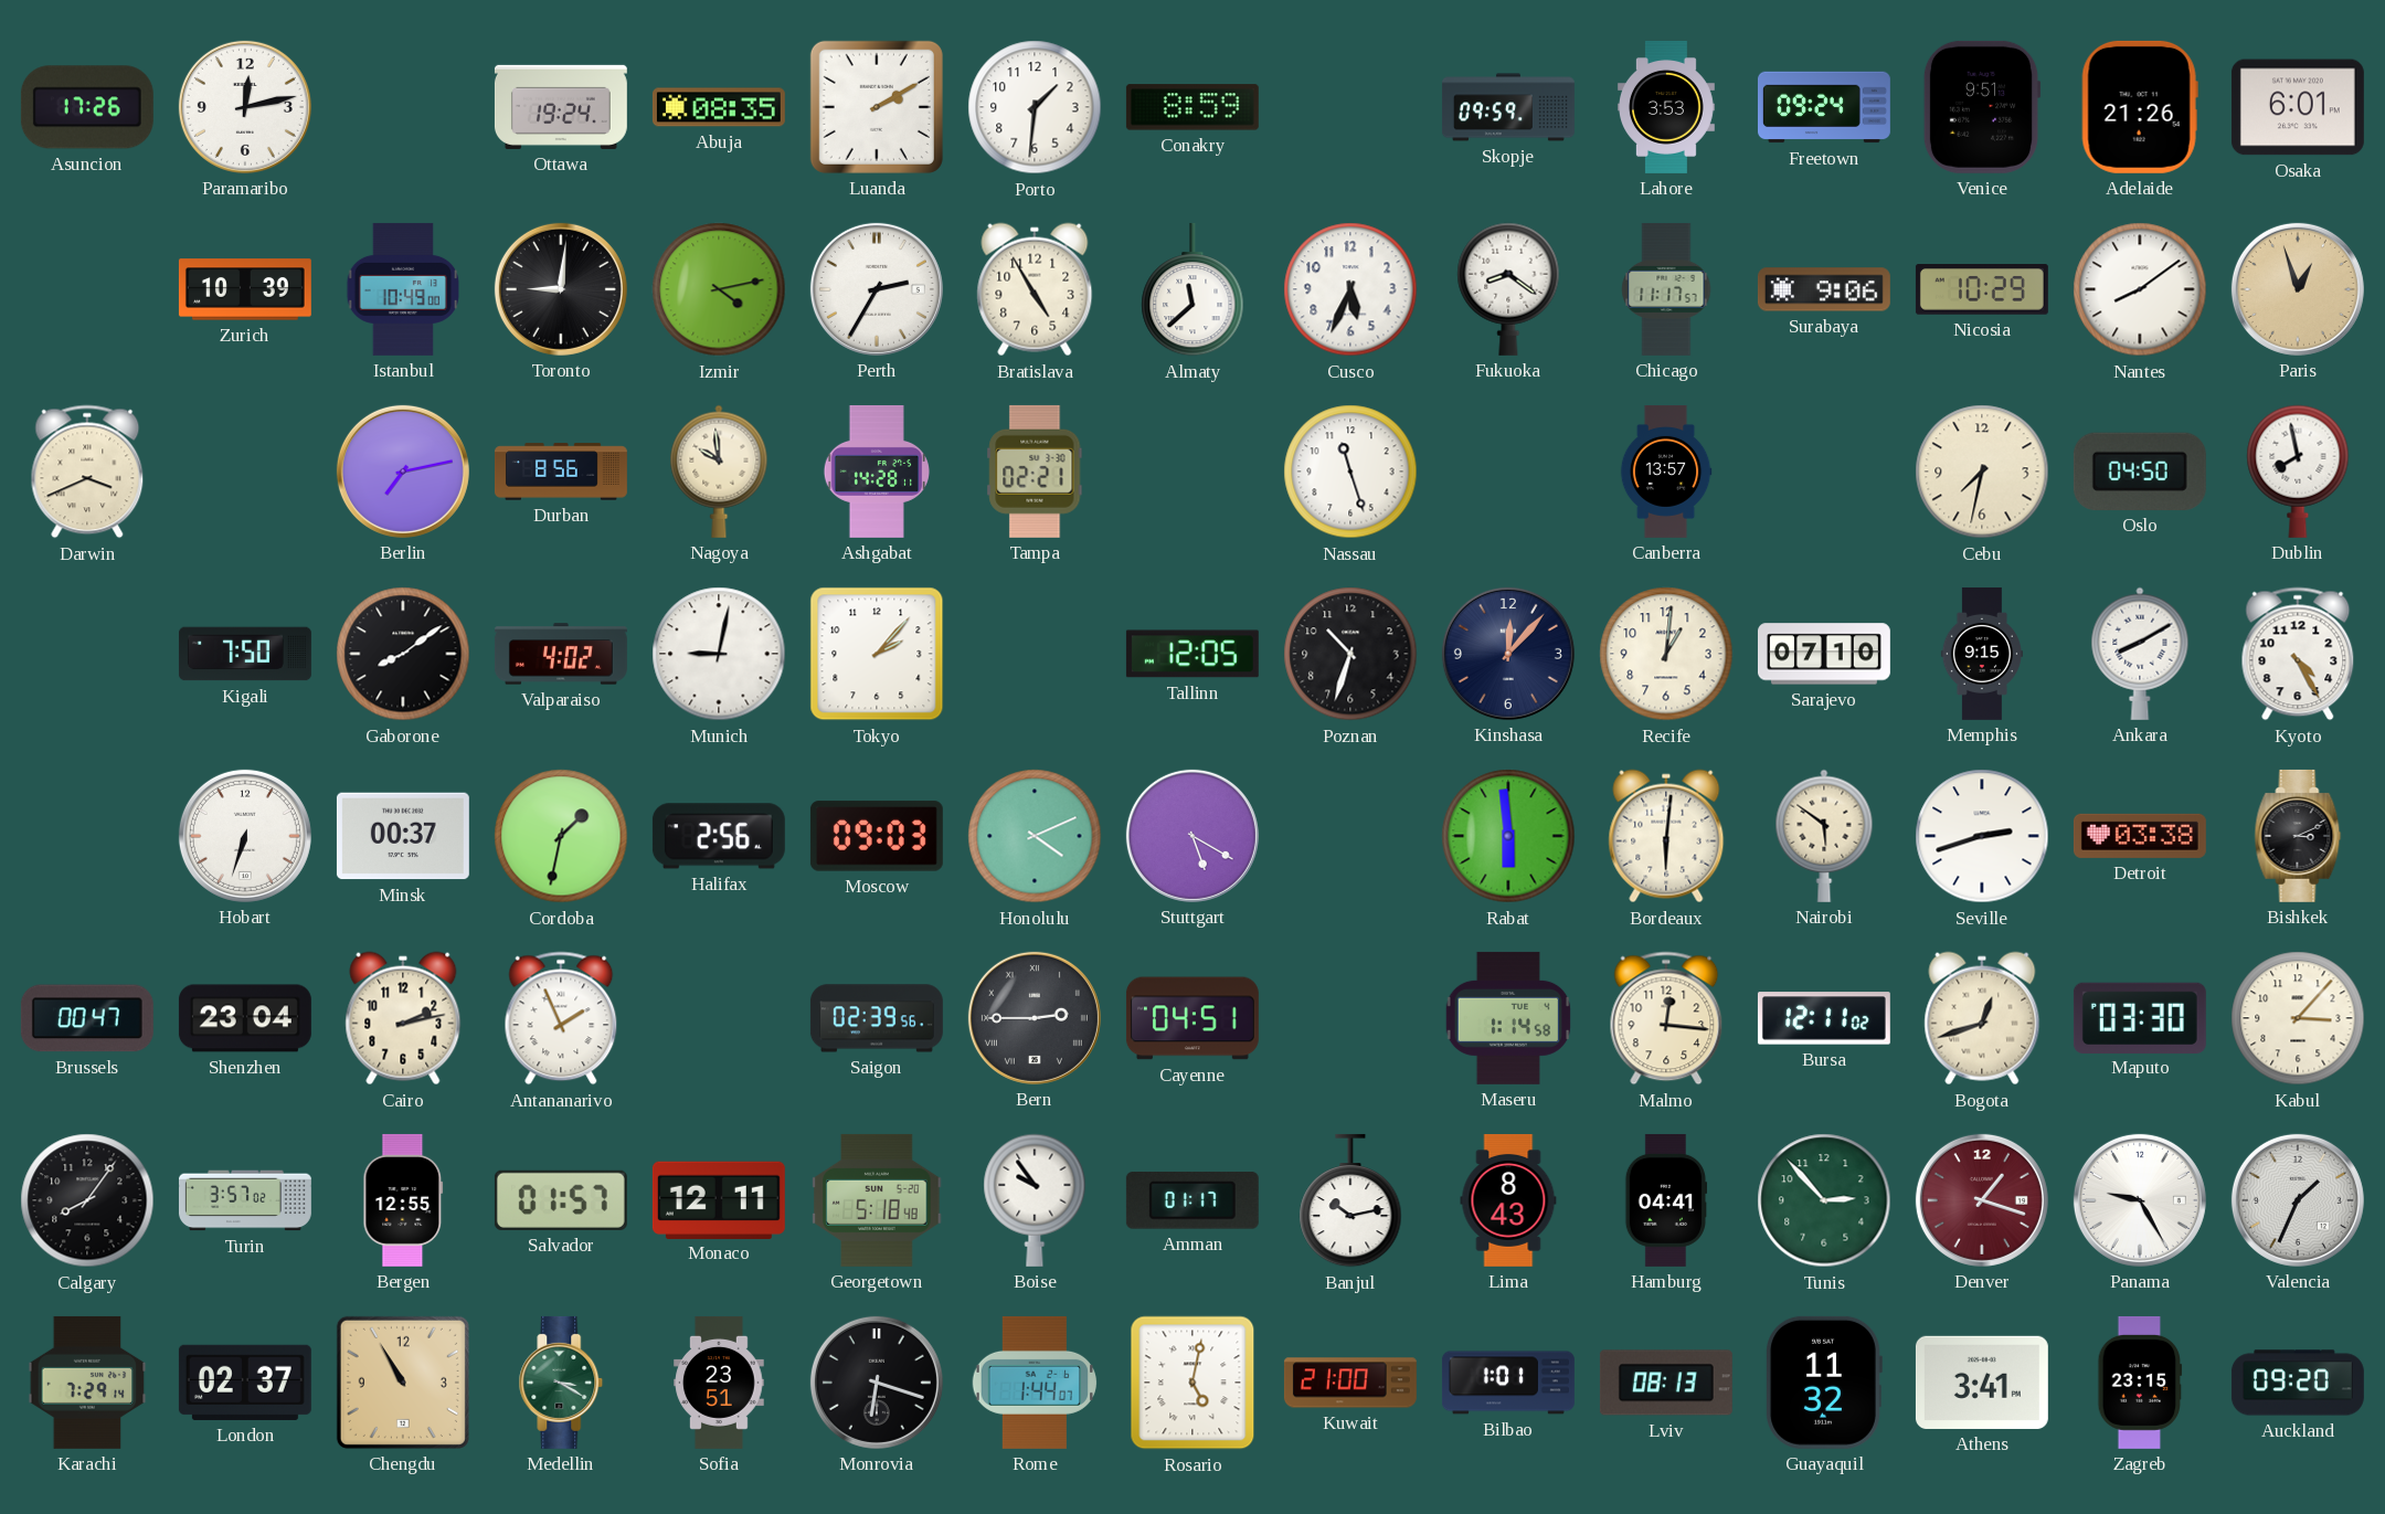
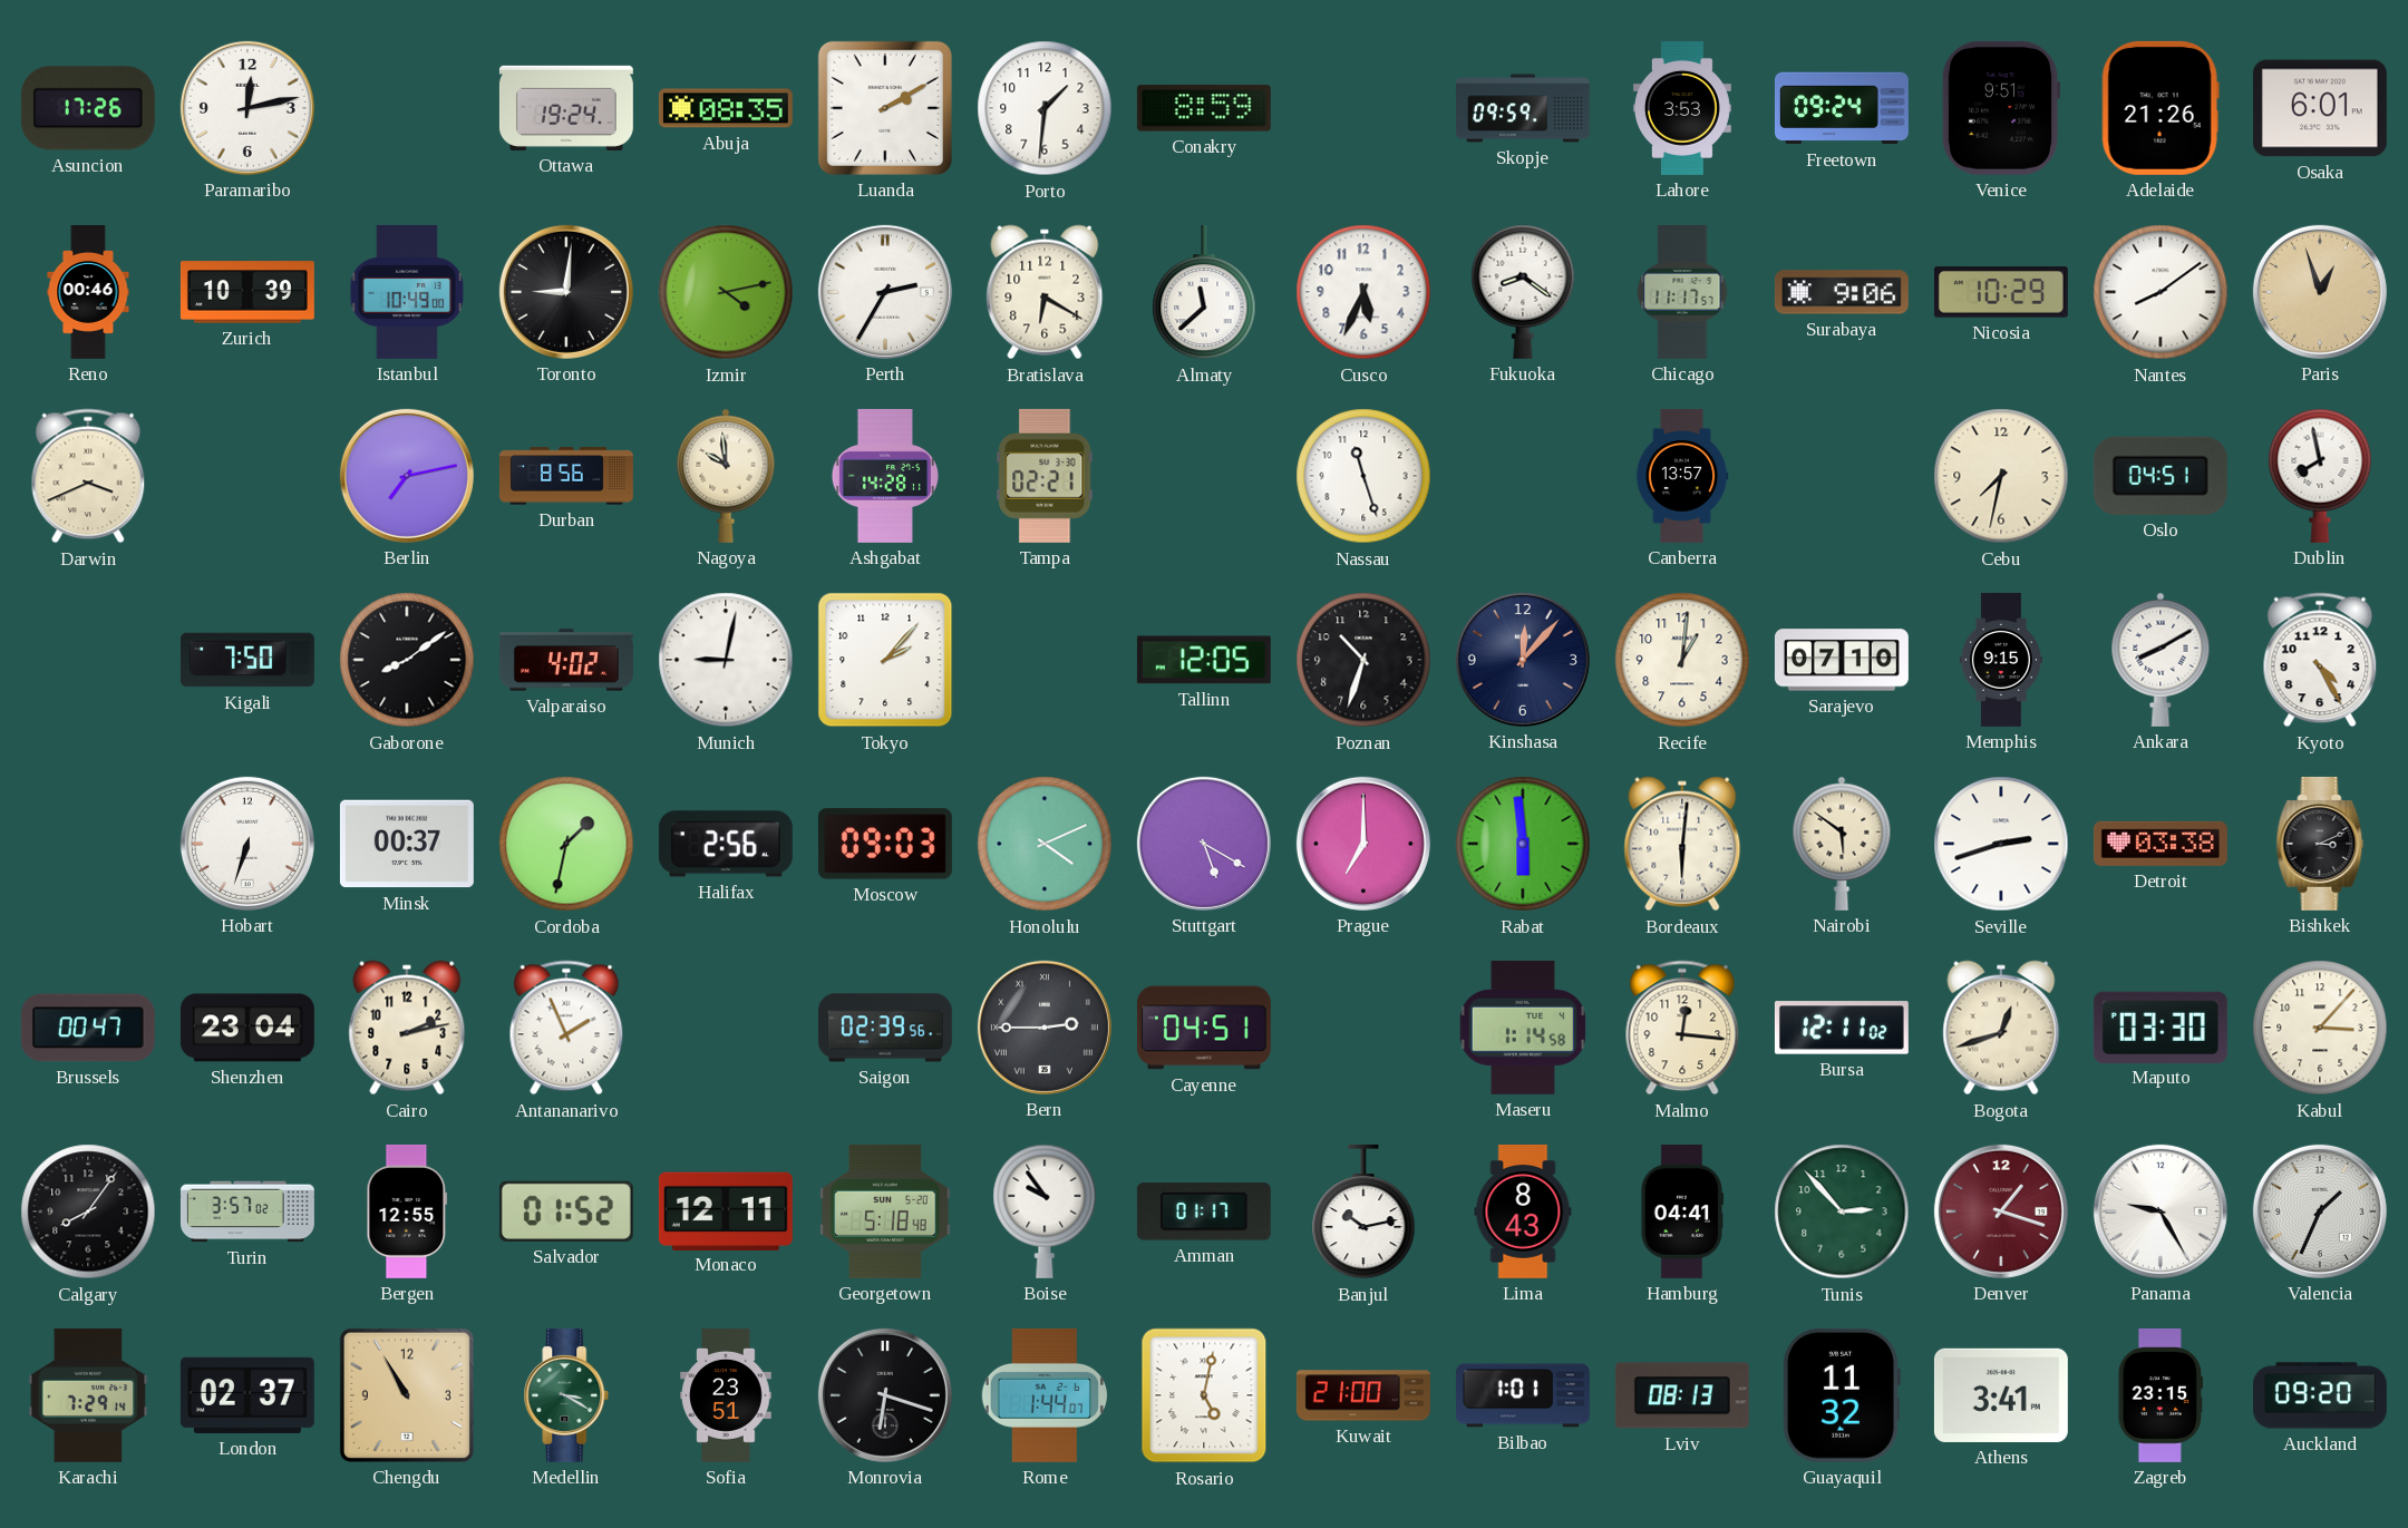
Reno: none -> 00:46
Bratislava: 4:55 -> 6:20
Oslo: 04:50 -> 04:51
Prague: none -> 7:00
Salvador: 01:57 -> 01:52
